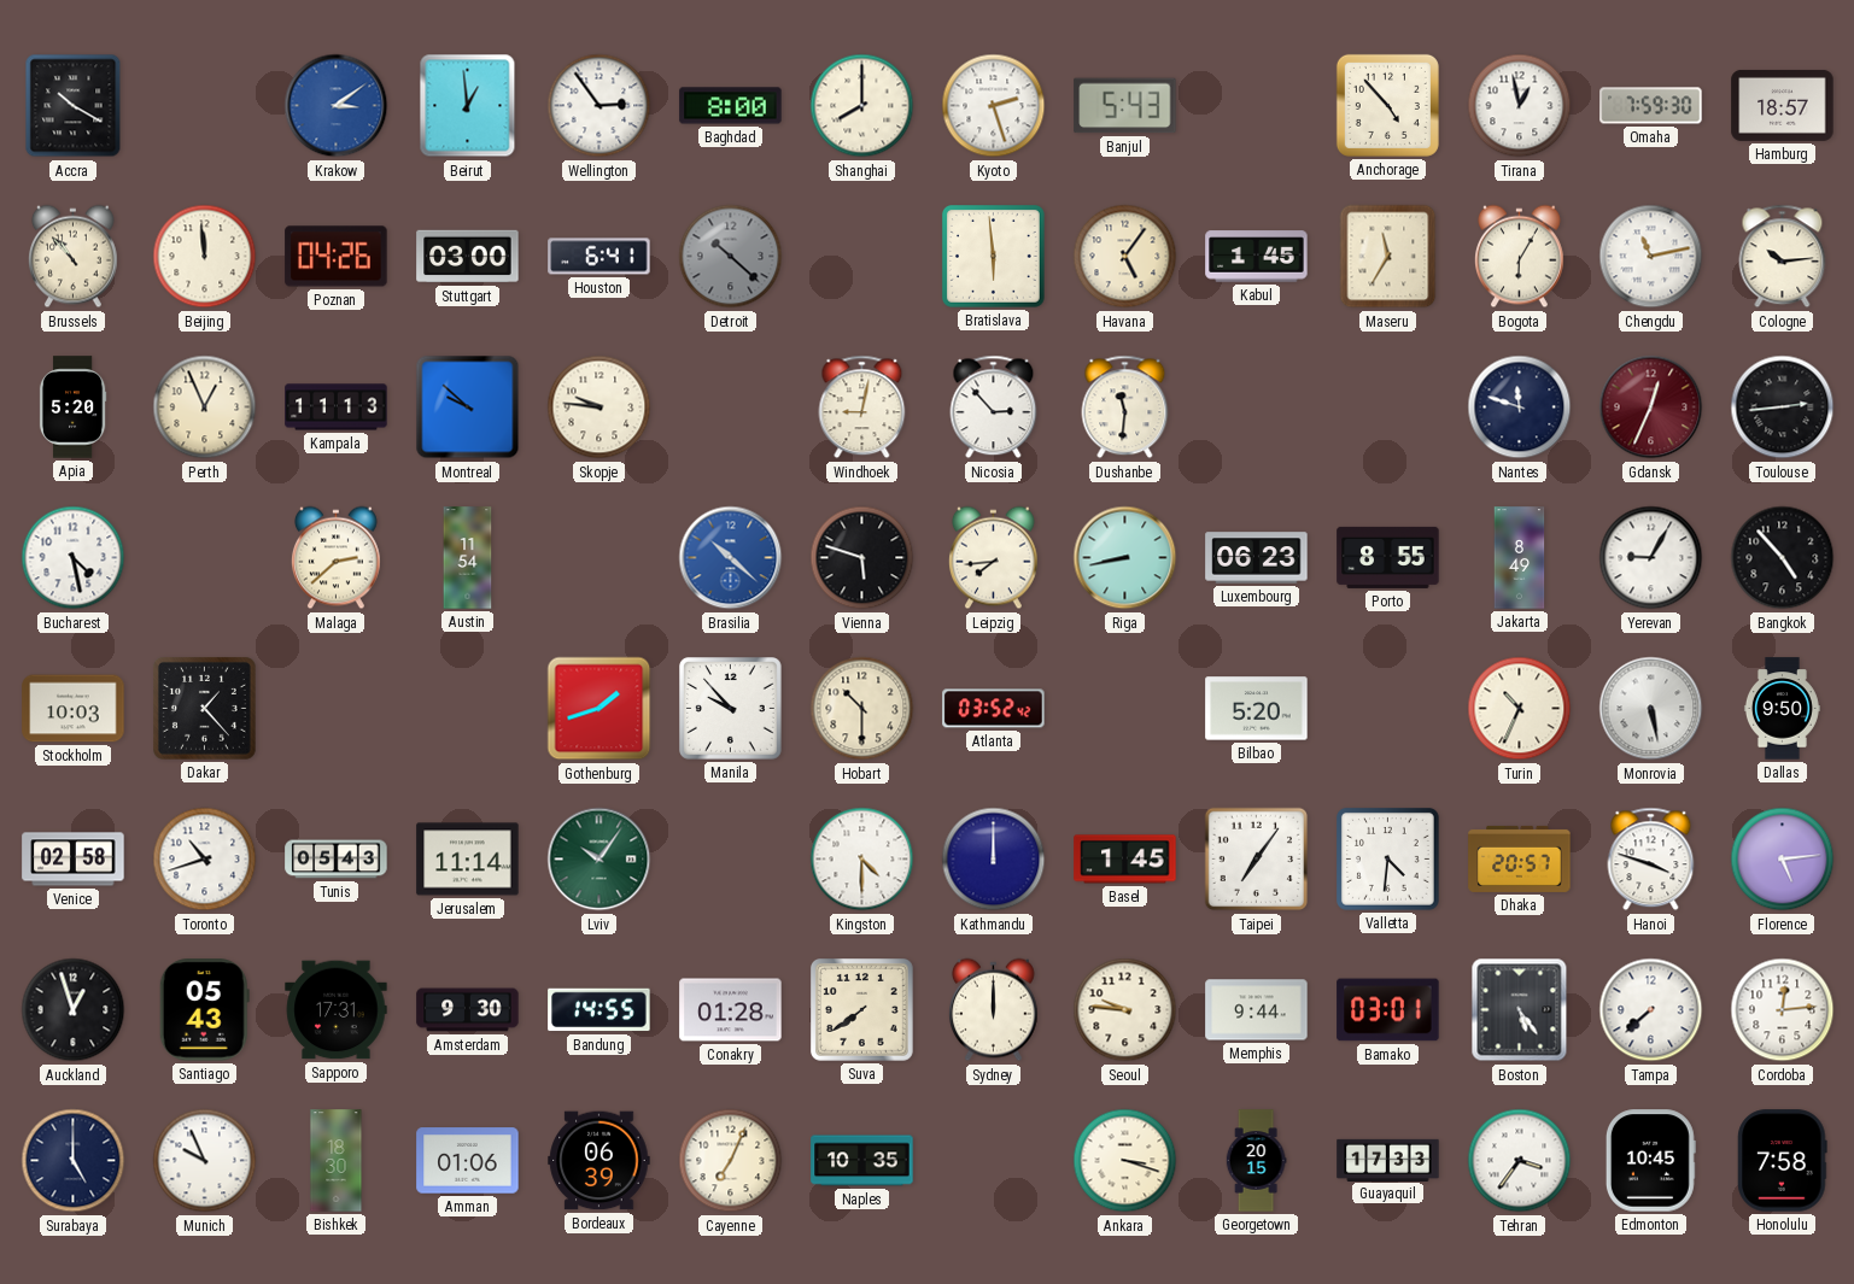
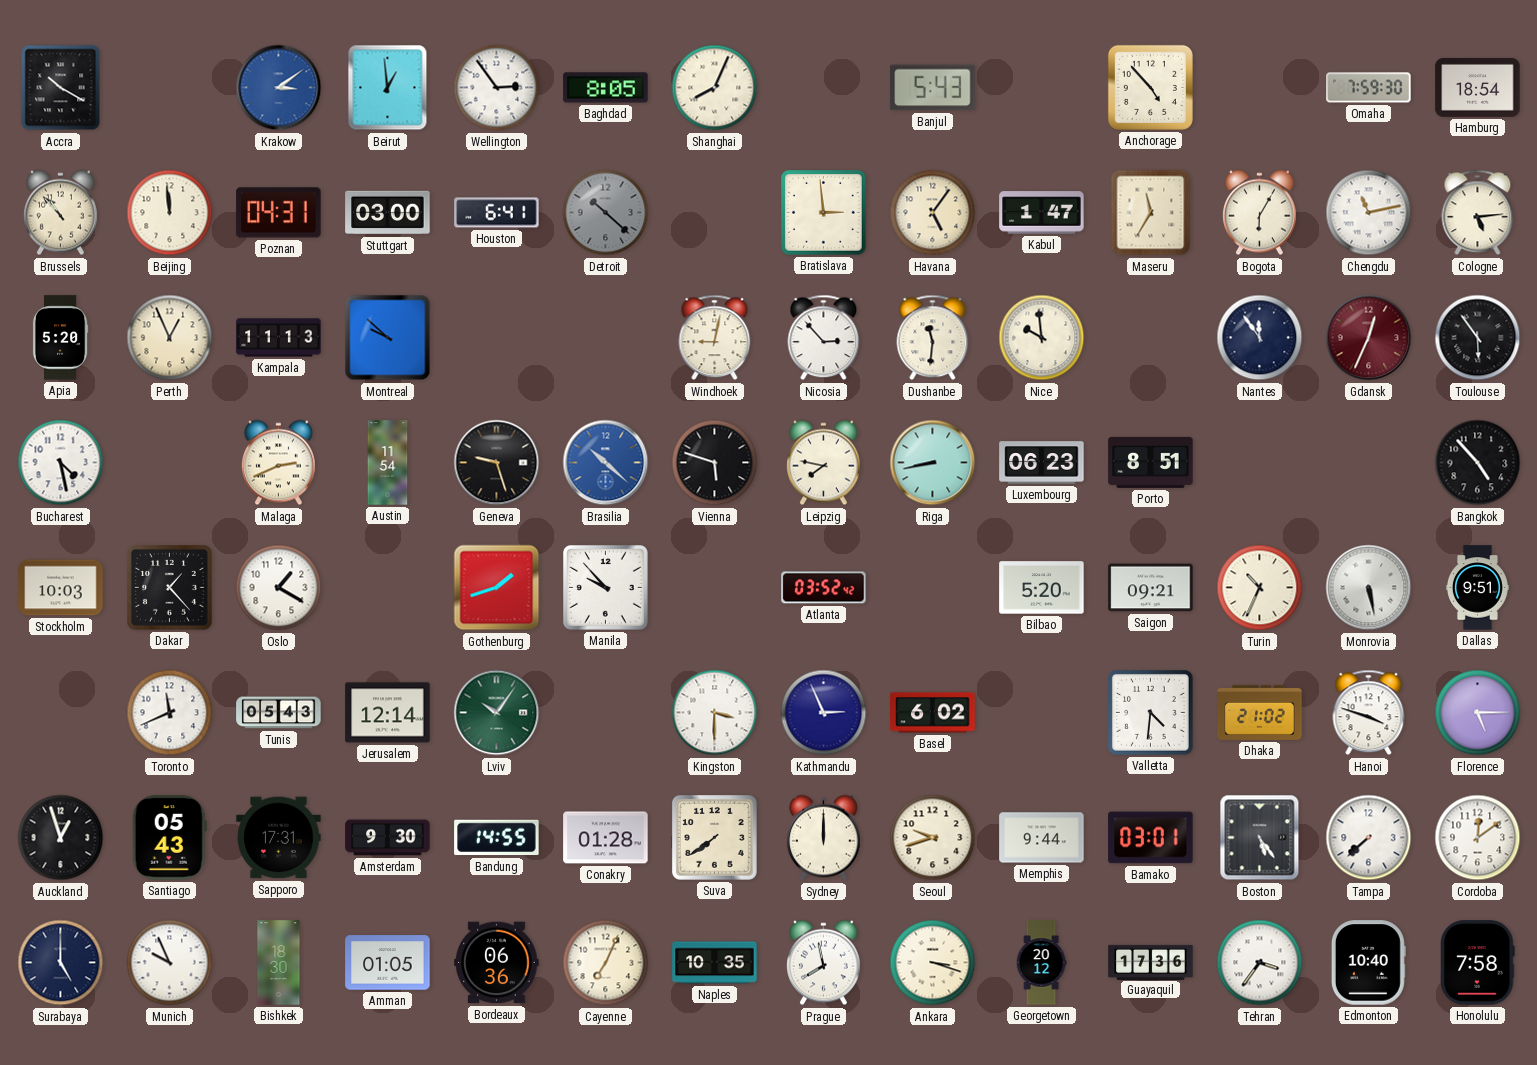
Baghdad: 8:00 -> 8:05
Shanghai: 8:00 -> 8:04
Kyoto: 2:27 -> none
Tirana: 12:58 -> none
Hamburg: 18:57 -> 18:54
Poznan: 04:26 -> 04:31
Bratislava: 5:59 -> 2:59
Kabul: 1:45 -> 1:47
Cologne: 10:14 -> 5:14
Skopje: 9:46 -> none
Nice: none -> 9:59
Nantes: 11:48 -> 11:54
Toulouse: 2:44 -> 5:54
Malaga: 2:38 -> 2:41
Geneva: none -> 9:27
Leipzig: 7:44 -> 7:47
Porto: 8:55 -> 8:51
Jakarta: 8:49 -> none
Yerevan: 9:05 -> none
Oslo: none -> 1:20
Hobart: 10:30 -> none
Saigon: none -> 09:21
Dallas: 9:50 -> 9:51
Venice: 02:58 -> none
Toronto: 10:42 -> 11:41
Jerusalem: 11:14 -> 12:14
Kingston: 4:30 -> 3:30
Kathmandu: 12:00 -> 2:56
Basel: 1:45 -> 6:02
Taipei: 7:06 -> none
Dhaka: 20:57 -> 21:02
Florence: 5:14 -> 5:15
Seoul: 9:46 -> 9:42
Cordoba: 12:14 -> 12:09
Amman: 01:06 -> 01:05
Bordeaux: 06:39 -> 06:36
Prague: none -> 7:58
Georgetown: 20:15 -> 20:12
Guayaquil: 17:33 -> 17:36
Edmonton: 10:45 -> 10:40
